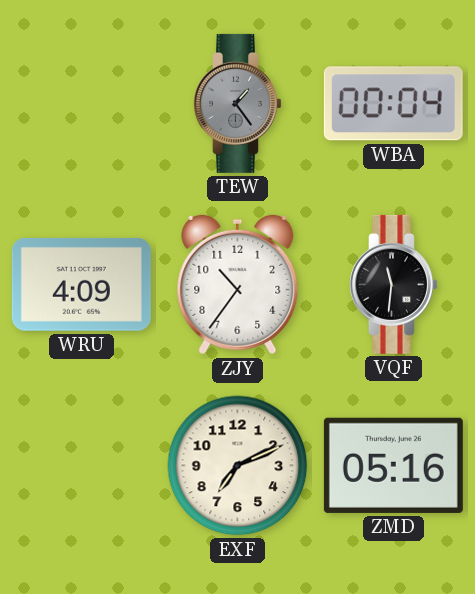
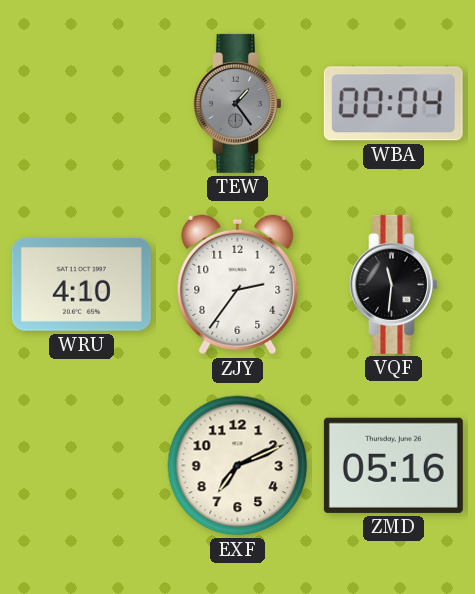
WRU: 4:09 -> 4:10
ZJY: 10:36 -> 2:36
